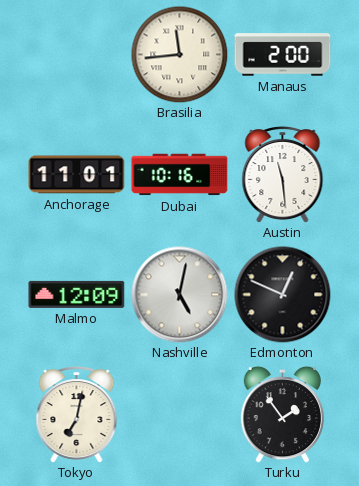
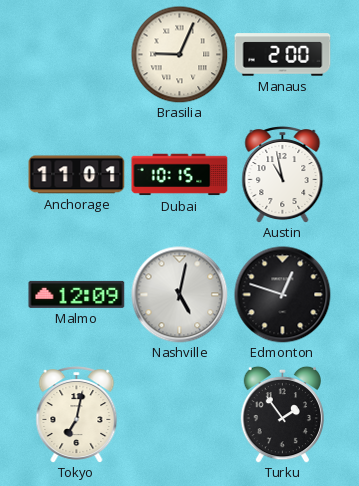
Brasilia: 11:44 -> 9:04
Dubai: 10:16 -> 10:15
Austin: 11:29 -> 10:58
Edmonton: 12:49 -> 12:48
